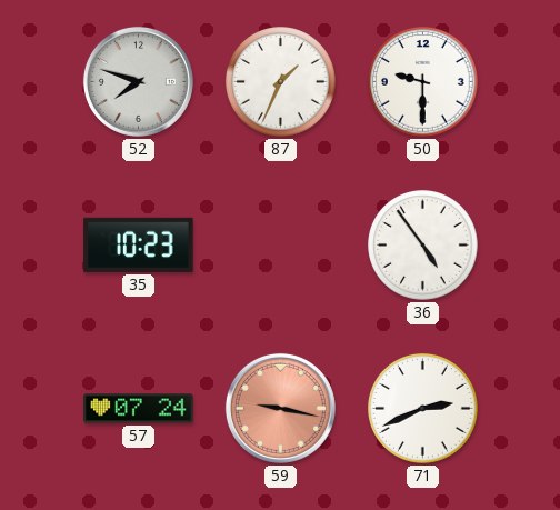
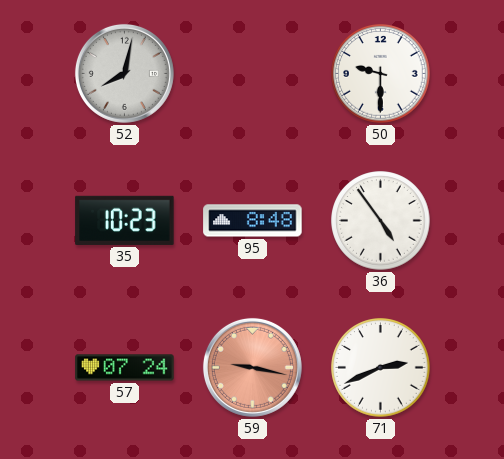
52: 7:48 -> 8:02
87: 1:34 -> none
95: none -> 8:48
